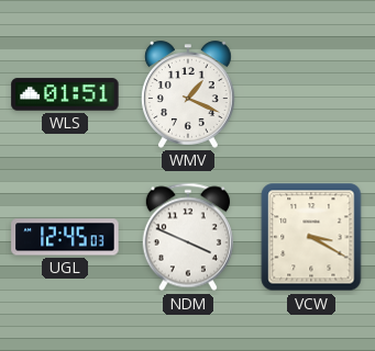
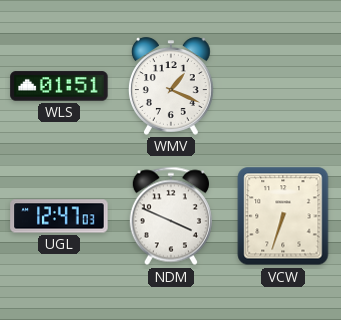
UGL: 12:45 -> 12:47
VCW: 3:20 -> 6:33
